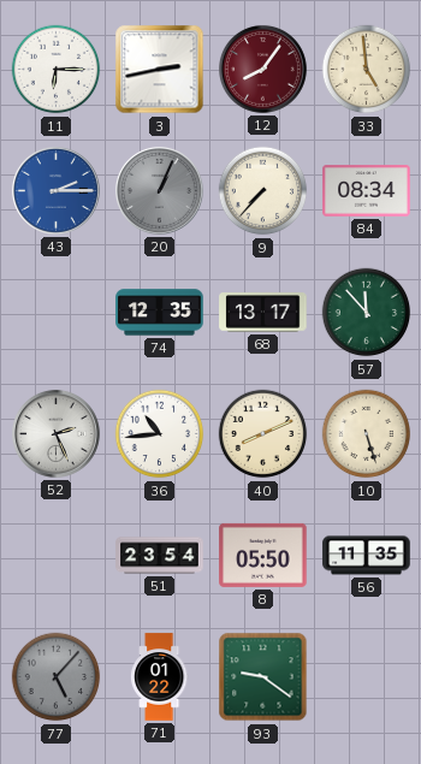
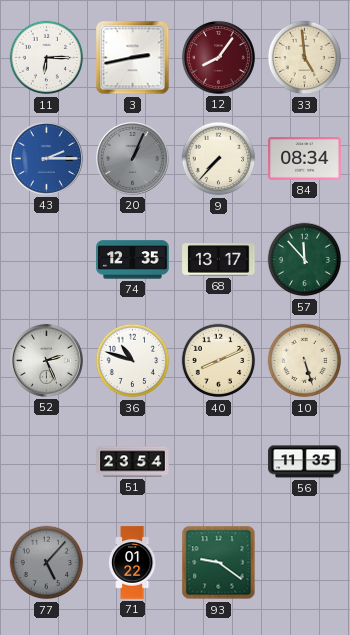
36: 10:44 -> 10:48
8: 05:50 -> none
